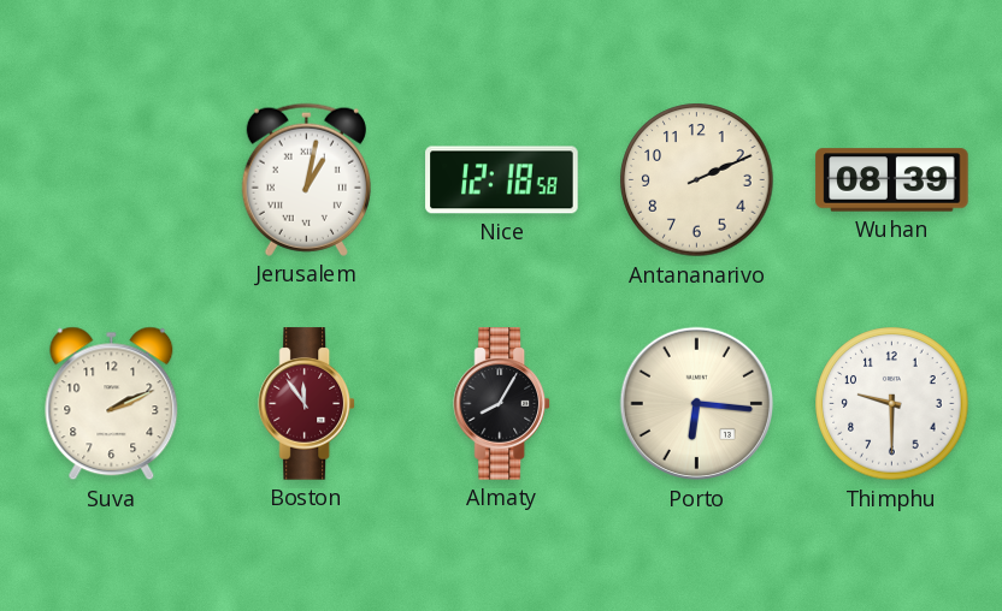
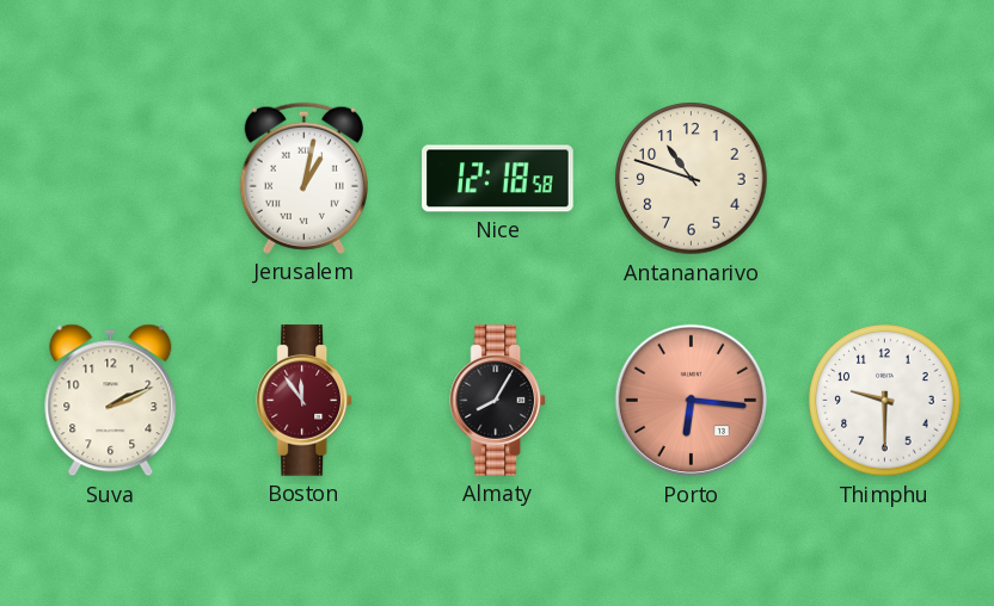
Antananarivo: 2:11 -> 10:48
Wuhan: 08:39 -> none
Porto dial: cream -> salmon
